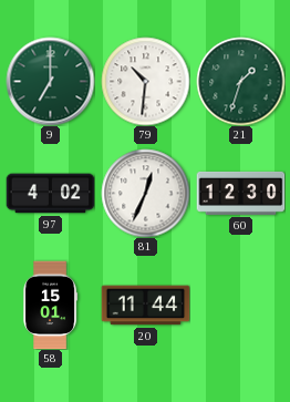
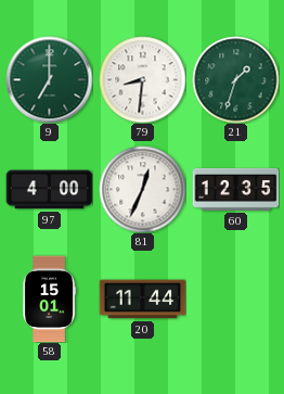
79: 10:31 -> 8:31
97: 4:02 -> 4:00
60: 12:30 -> 12:35
